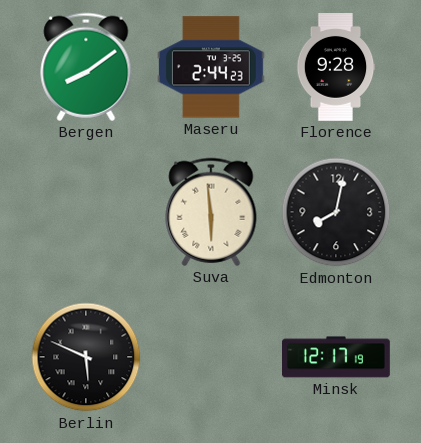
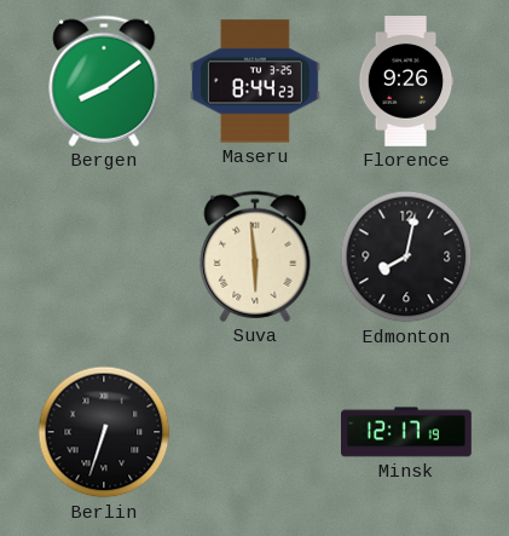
Maseru: 2:44 -> 8:44
Florence: 9:28 -> 9:26
Berlin: 5:49 -> 6:33
